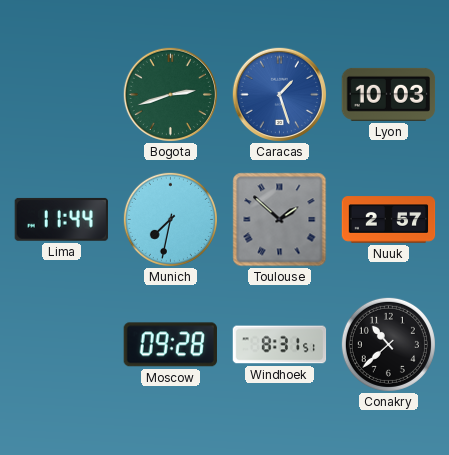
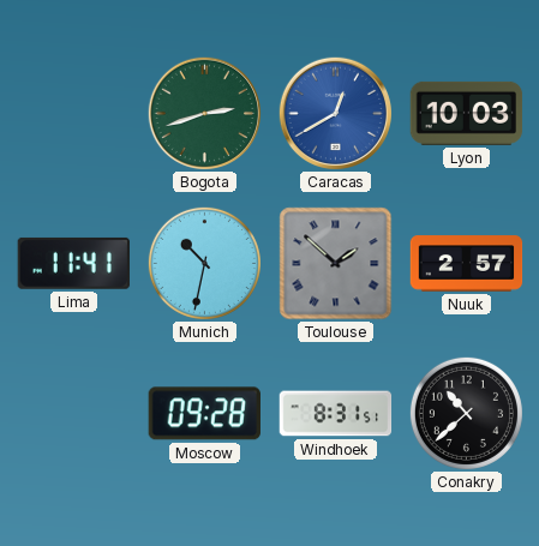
Caracas: 1:27 -> 12:40
Lima: 11:44 -> 11:41
Munich: 7:32 -> 10:32
